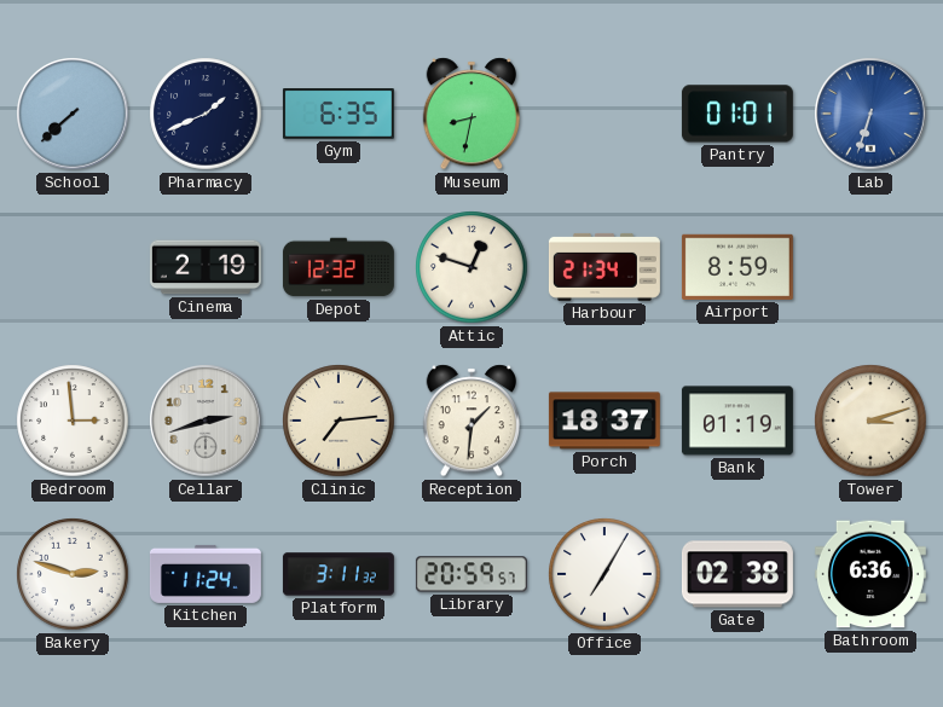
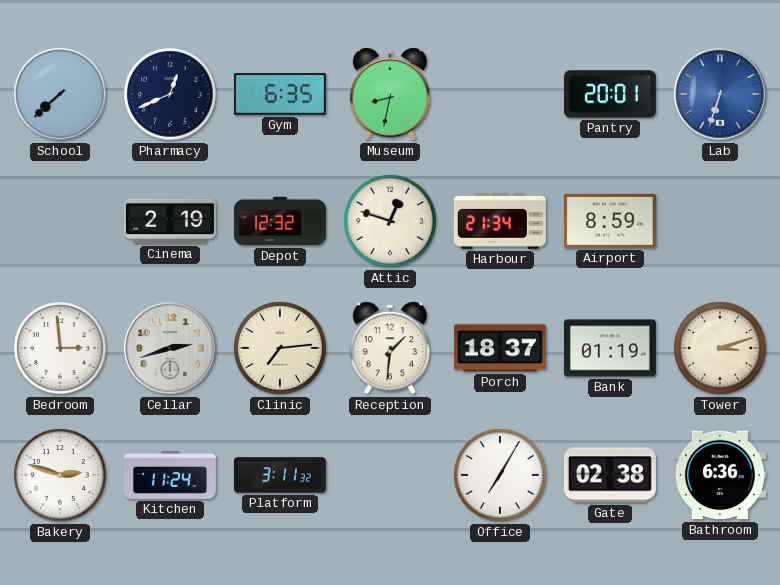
Pharmacy: 1:41 -> 12:41
Pantry: 01:01 -> 20:01
Library: 20:59 -> none
